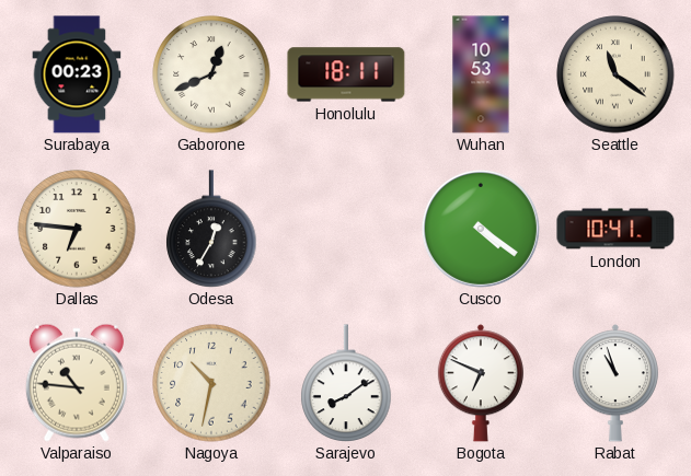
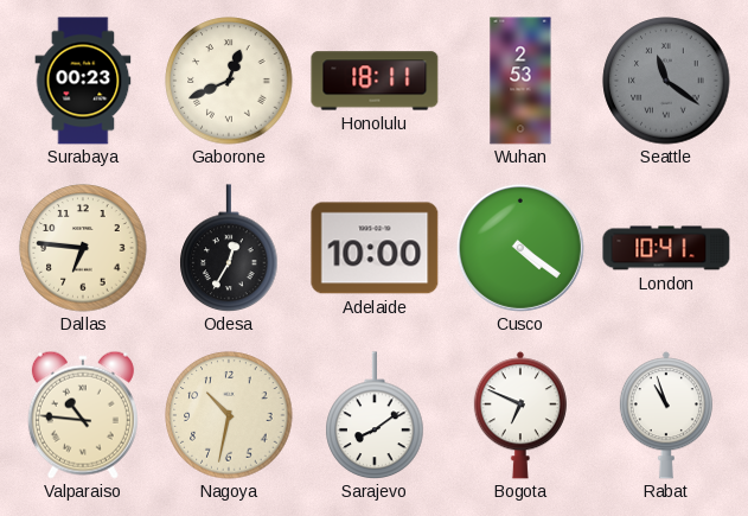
Wuhan: 10:53 -> 2:53
Seattle dial: cream -> grey
Adelaide: none -> 10:00
